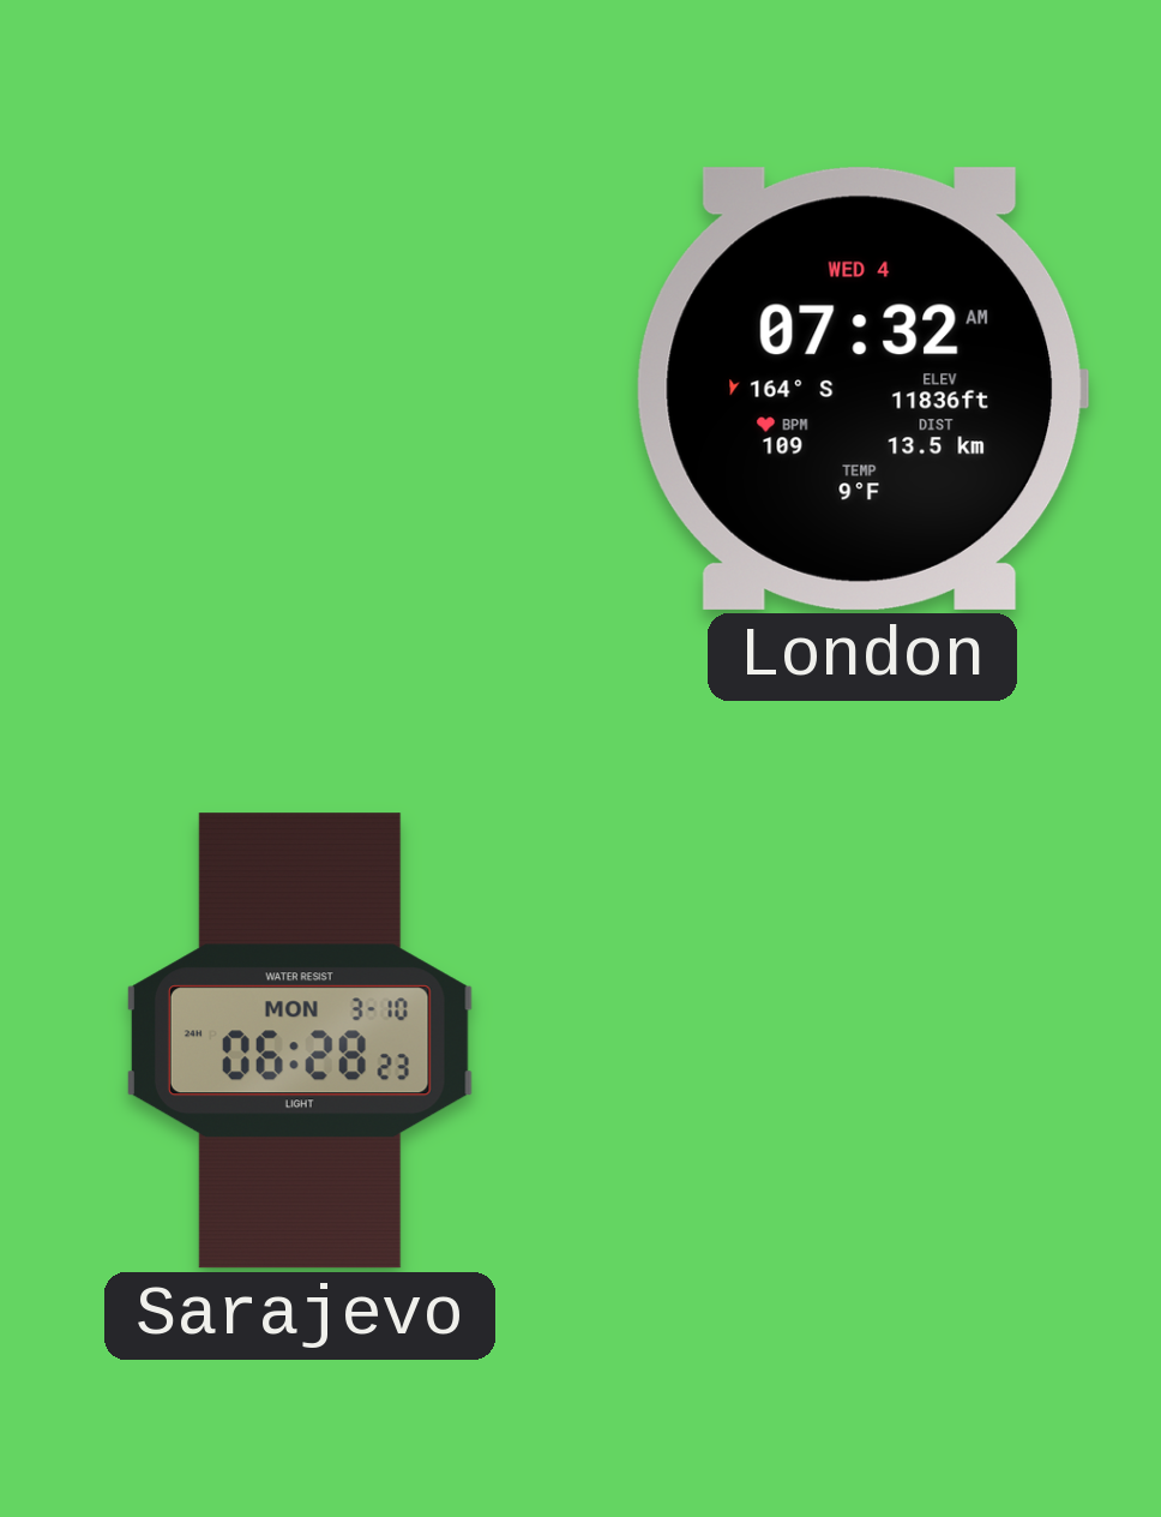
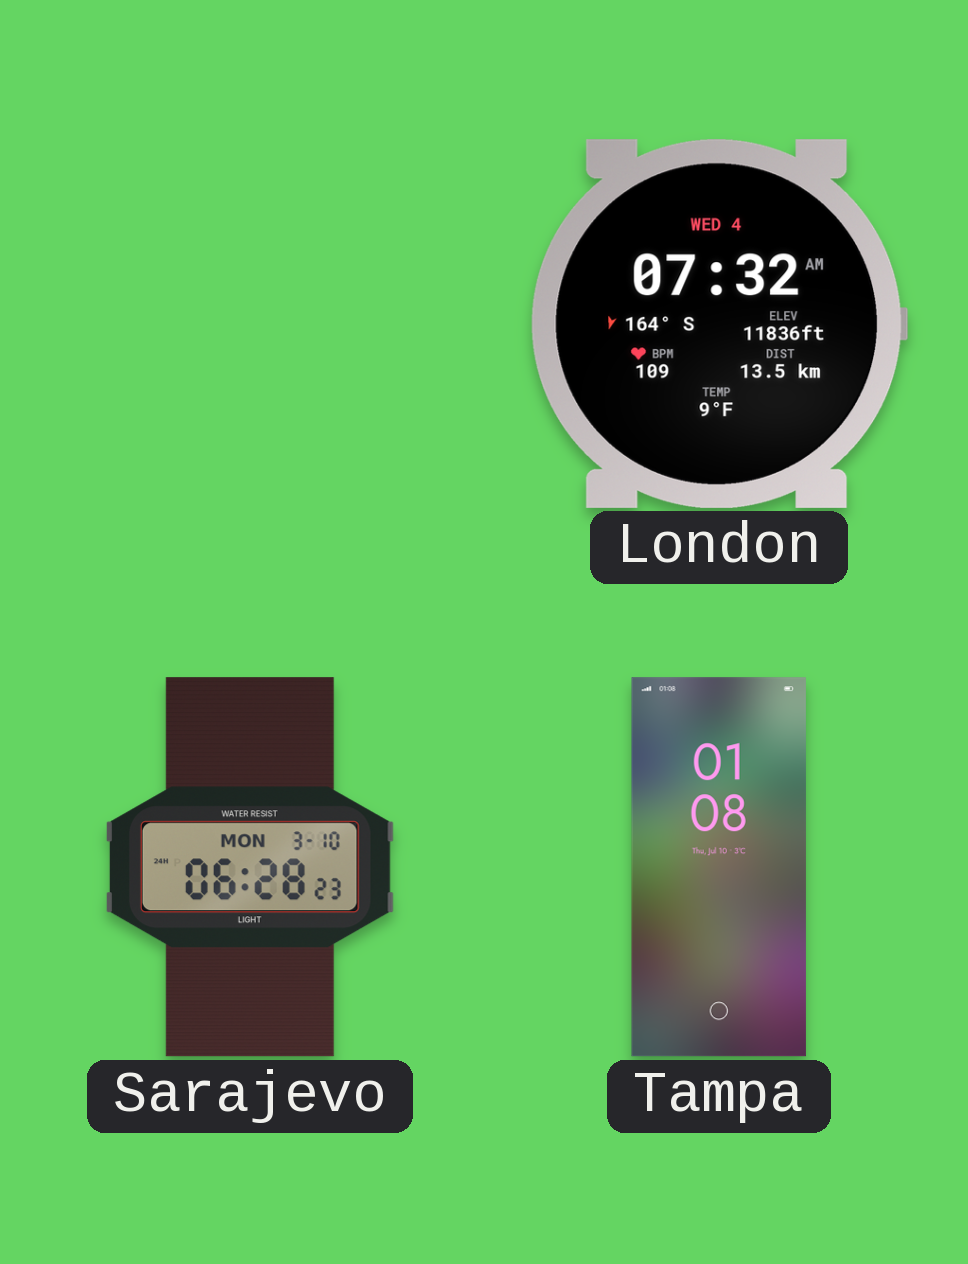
Tampa: none -> 01:08
